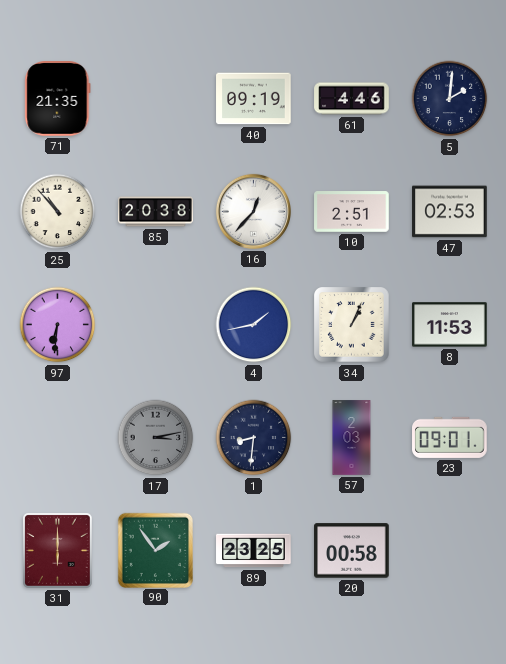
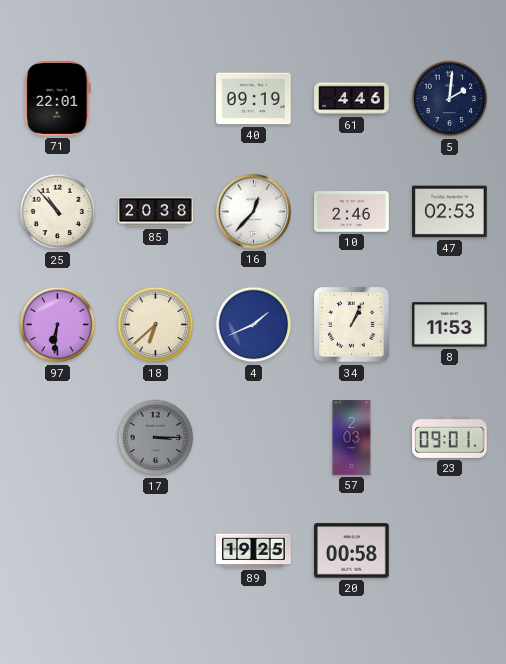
71: 21:35 -> 22:01
10: 2:51 -> 2:46
18: none -> 6:38
4: 1:43 -> 1:41
17: 3:13 -> 3:15
1: 8:31 -> none
31: 6:00 -> none
90: 1:54 -> none
89: 23:25 -> 19:25
